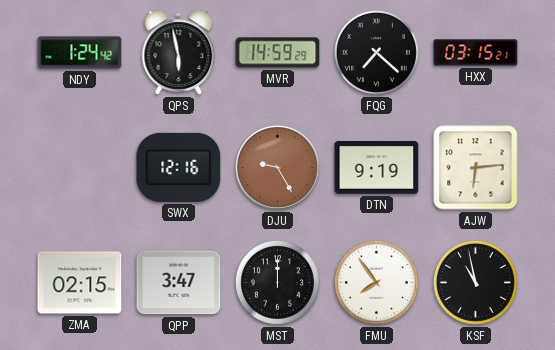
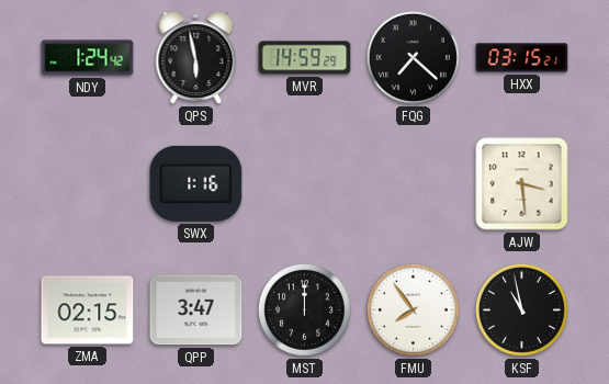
SWX: 12:16 -> 1:16
DJU: 9:25 -> none
DTN: 9:19 -> none
AJW: 6:14 -> 3:29
